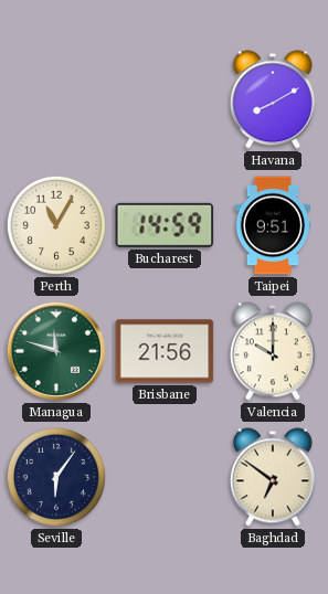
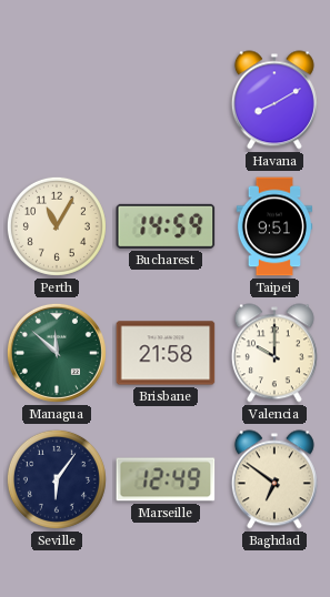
Managua: 11:48 -> 11:52
Brisbane: 21:56 -> 21:58
Marseille: none -> 12:49
